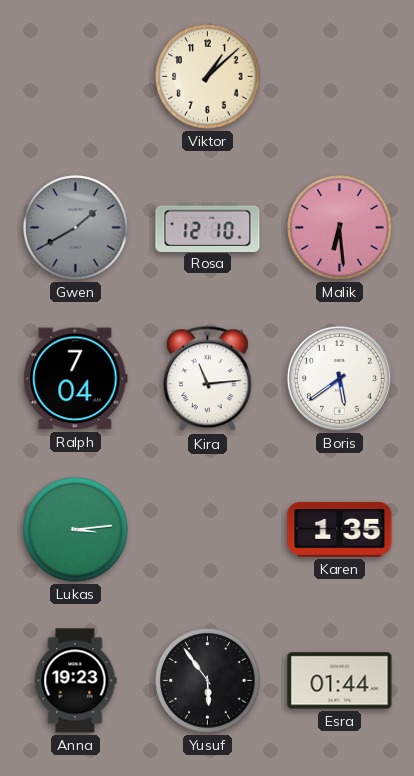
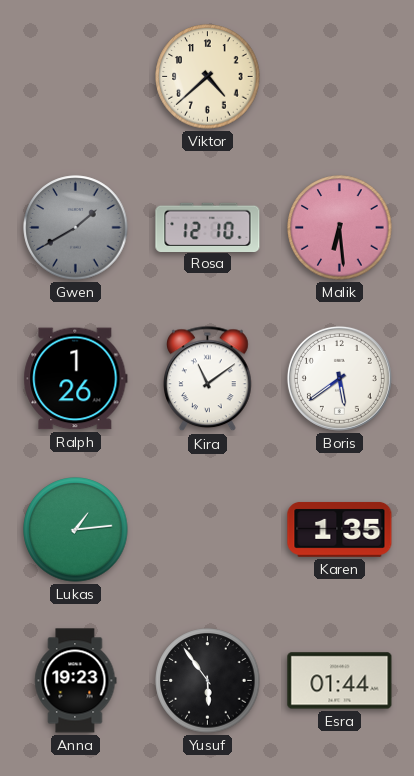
Viktor: 1:08 -> 4:38
Ralph: 7:04 -> 1:26
Kira: 11:14 -> 11:09
Lukas: 3:14 -> 1:14
